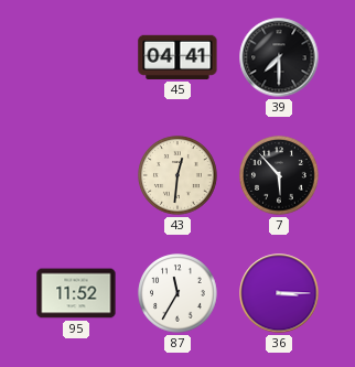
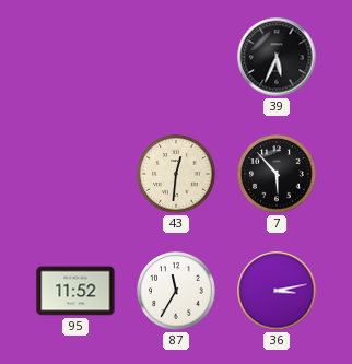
45: 04:41 -> none
39: 7:30 -> 5:34
36: 3:15 -> 3:13
